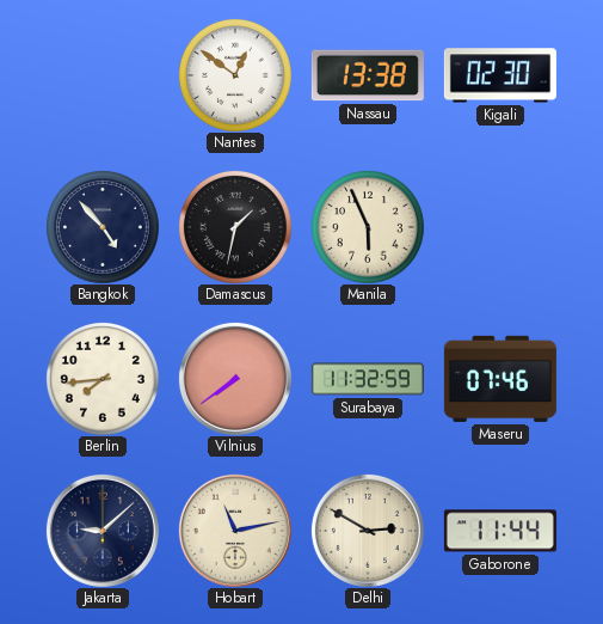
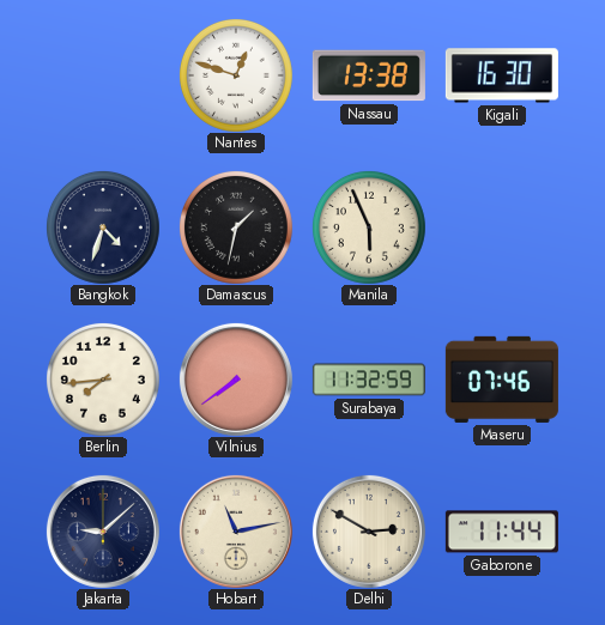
Nantes: 12:51 -> 12:48
Kigali: 02:30 -> 16:30
Bangkok: 4:53 -> 4:33
